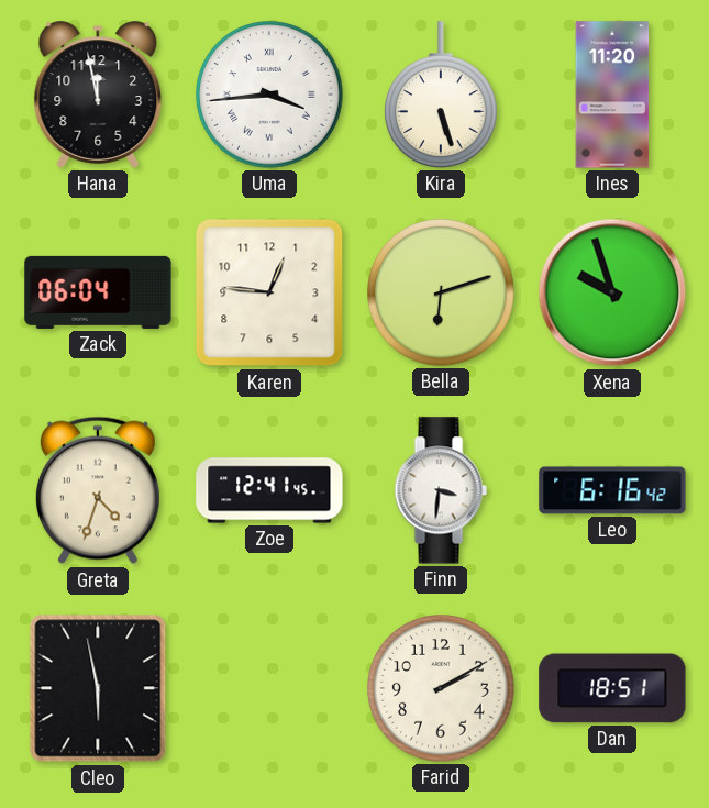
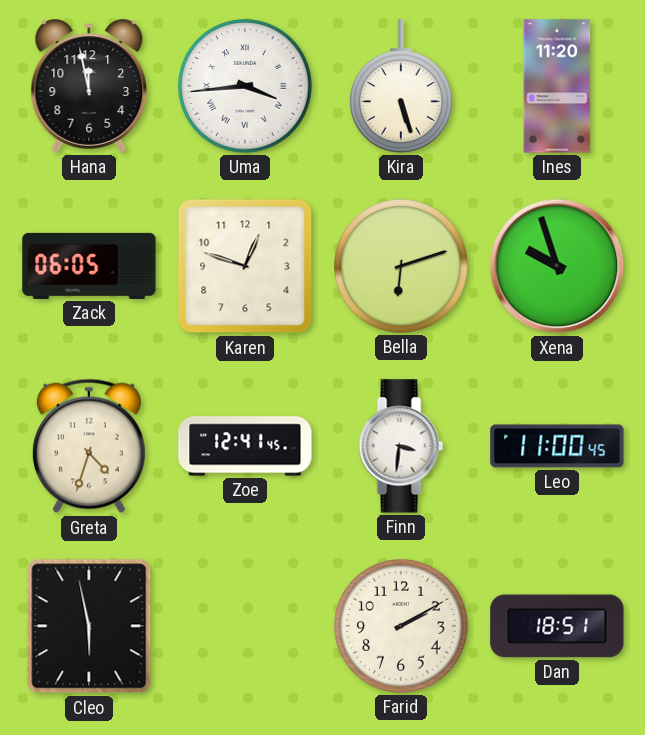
Zack: 06:04 -> 06:05
Karen: 12:46 -> 12:48
Leo: 6:16 -> 11:00
